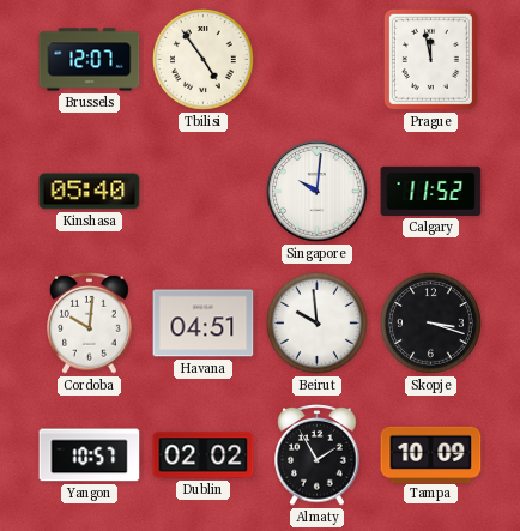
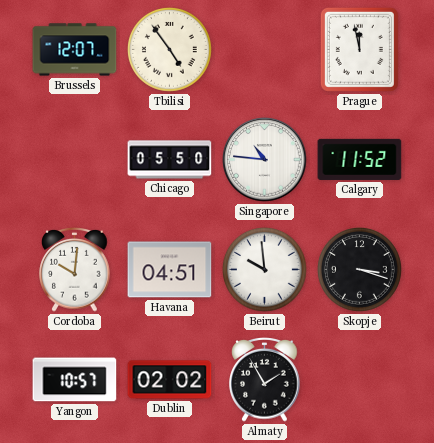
Kinshasa: 05:40 -> none
Chicago: none -> 05:50
Singapore: 10:01 -> 10:46
Tampa: 10:09 -> none
